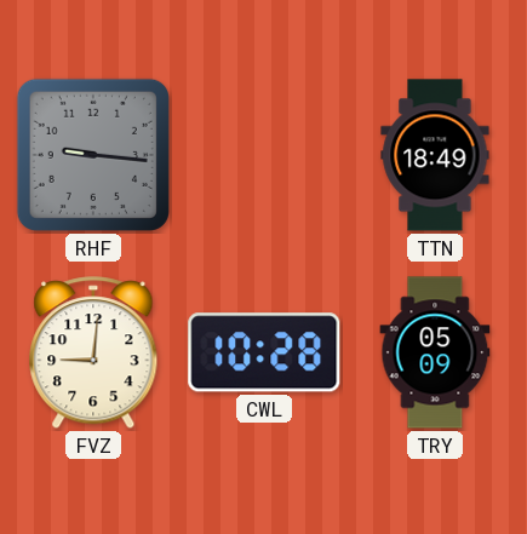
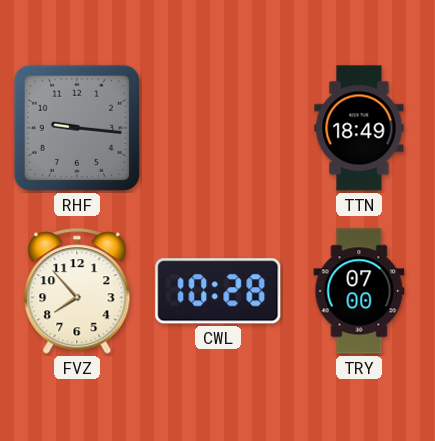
FVZ: 9:01 -> 7:53
TRY: 05:09 -> 07:00
